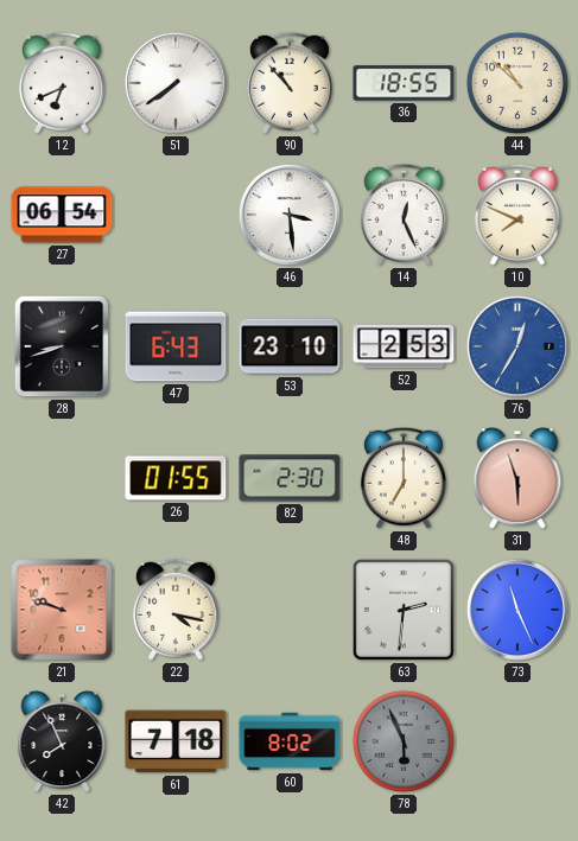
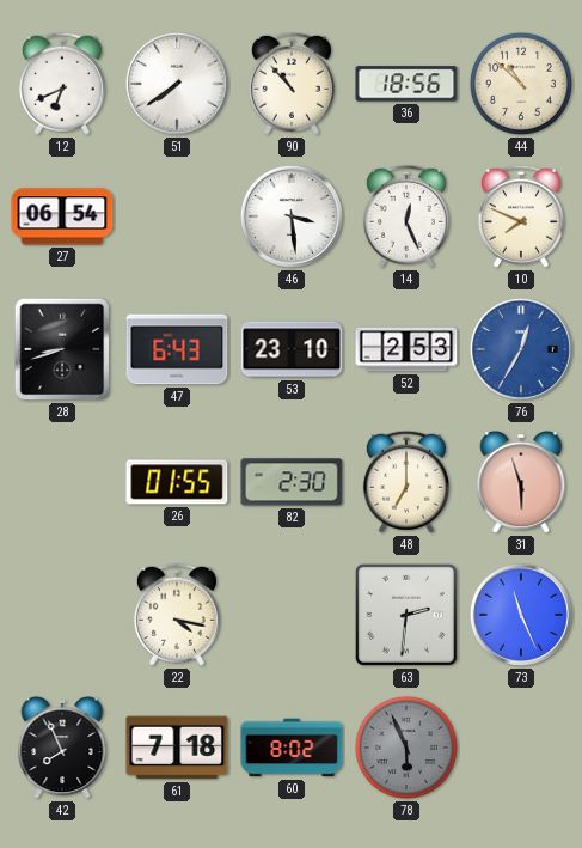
36: 18:55 -> 18:56
21: 9:48 -> none
